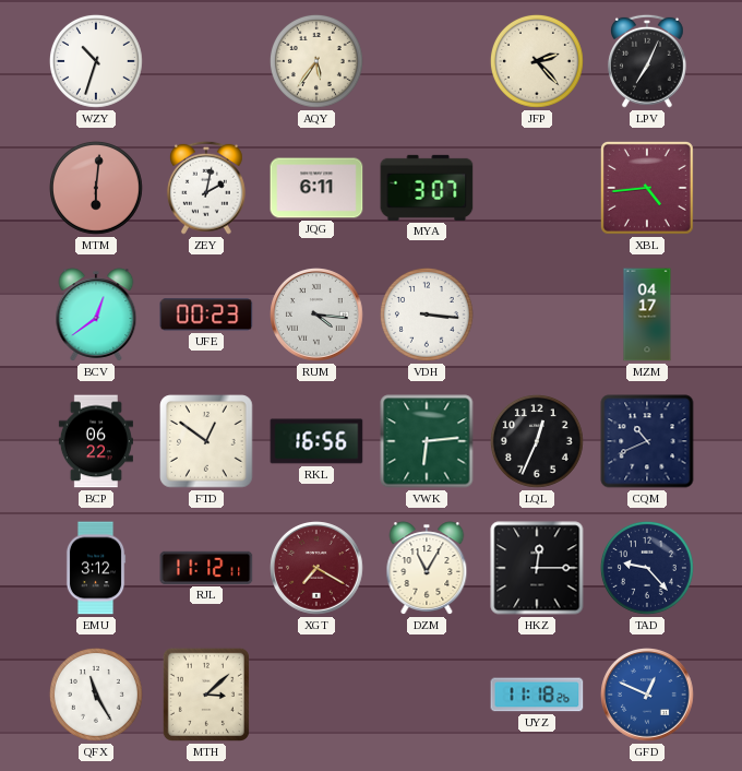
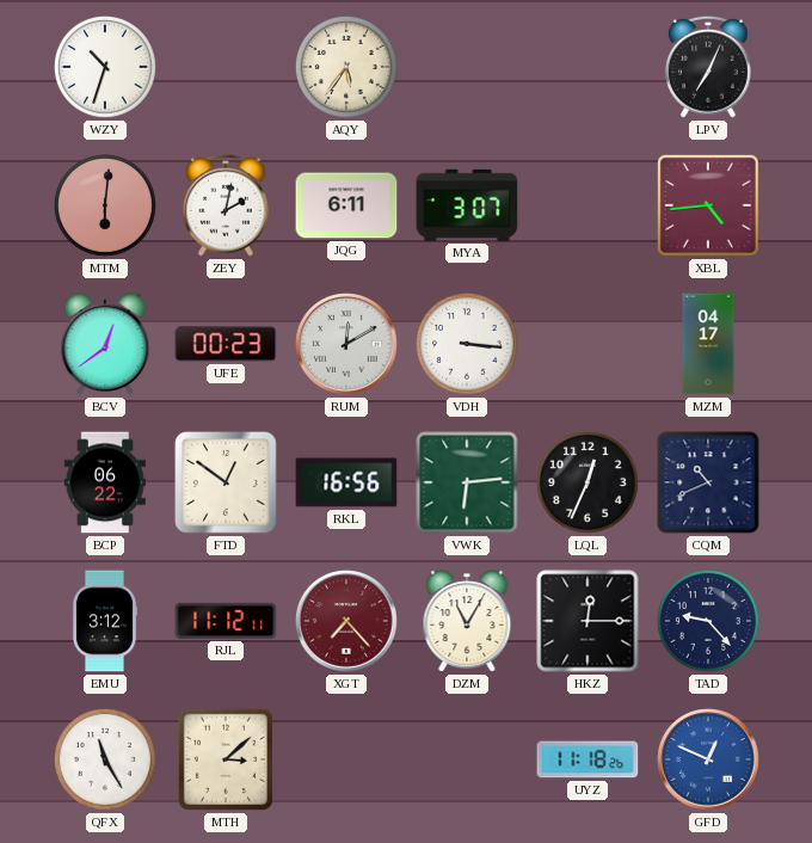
JFP: 2:23 -> none
RUM: 4:16 -> 12:10
XGT: 7:20 -> 7:23
